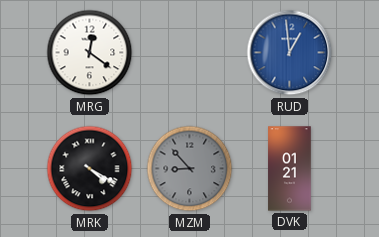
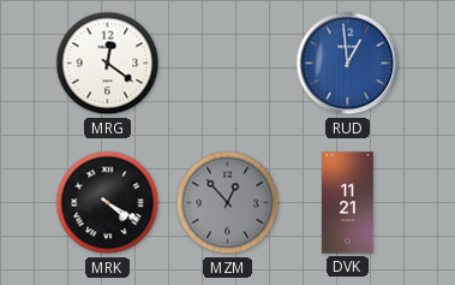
MZM: 8:53 -> 12:53
DVK: 01:21 -> 11:21
